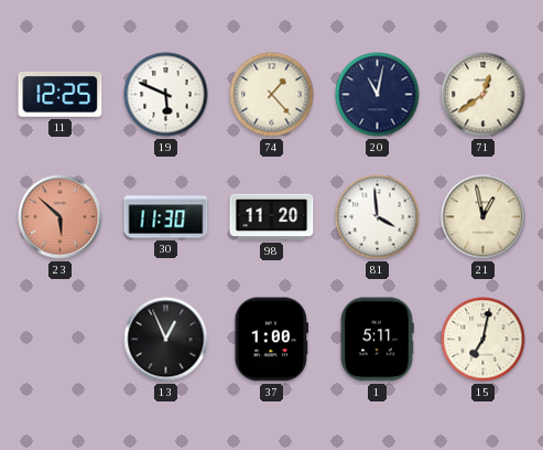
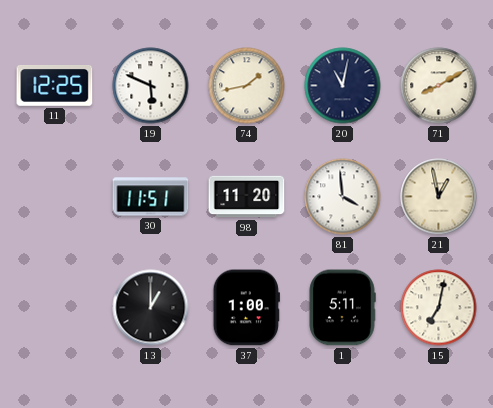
74: 1:23 -> 1:43
71: 12:39 -> 8:10
23: 5:52 -> none
30: 11:30 -> 11:51
13: 12:56 -> 1:00
